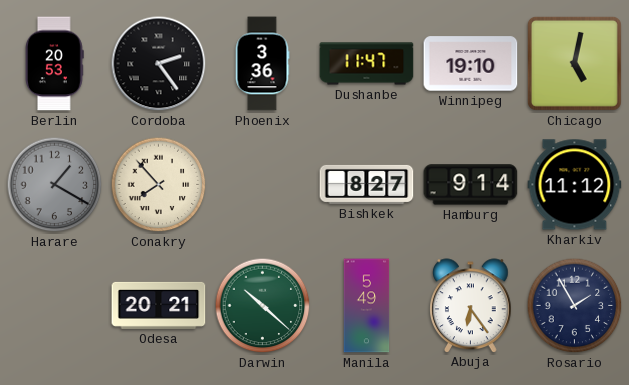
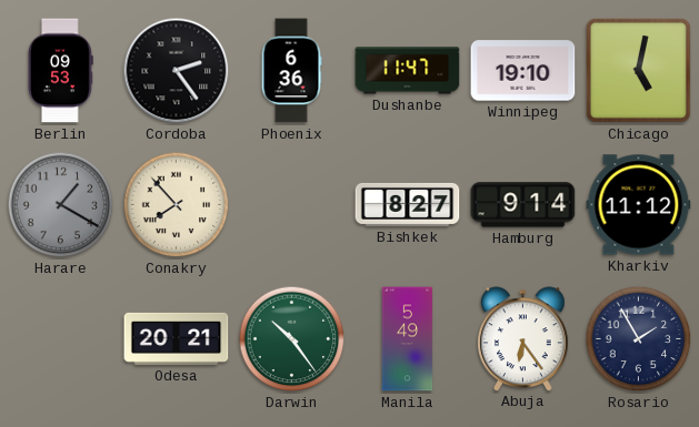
Berlin: 20:53 -> 09:53
Phoenix: 3:36 -> 6:36
Darwin: 10:22 -> 10:24
